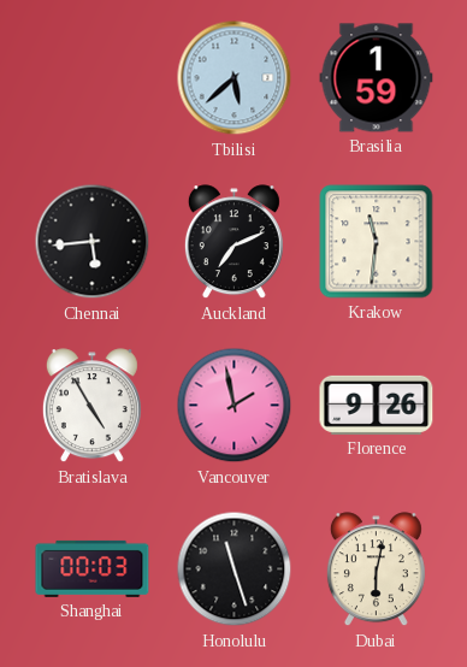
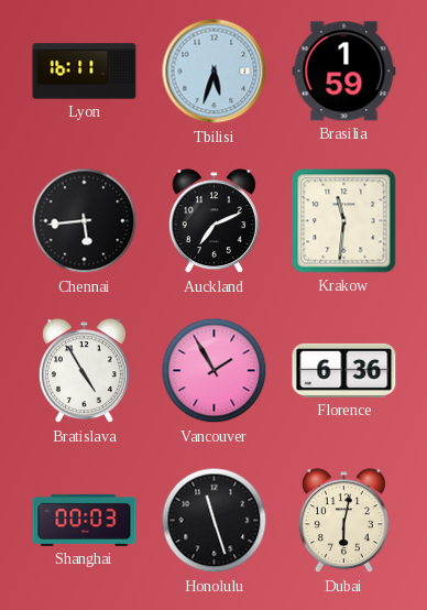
Lyon: none -> 16:11
Tbilisi: 5:38 -> 5:33
Vancouver: 1:58 -> 1:55
Florence: 9:26 -> 6:36
